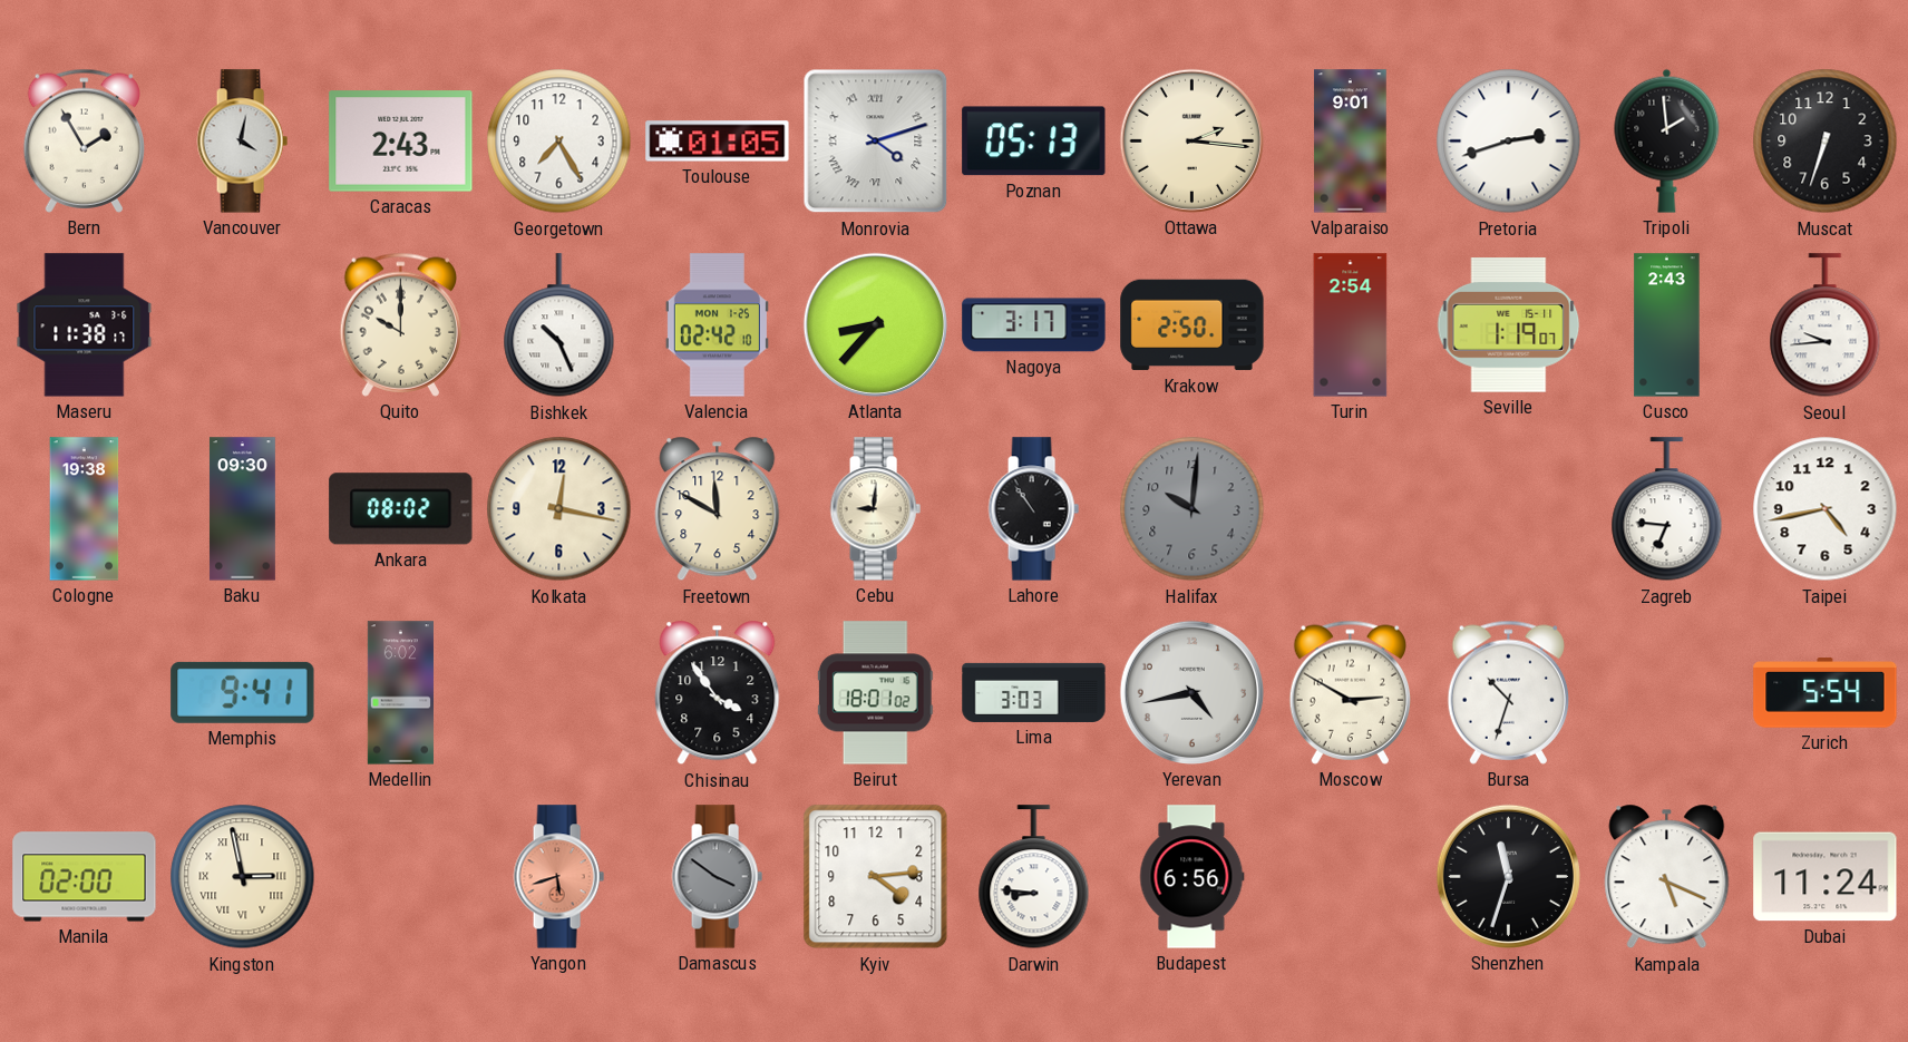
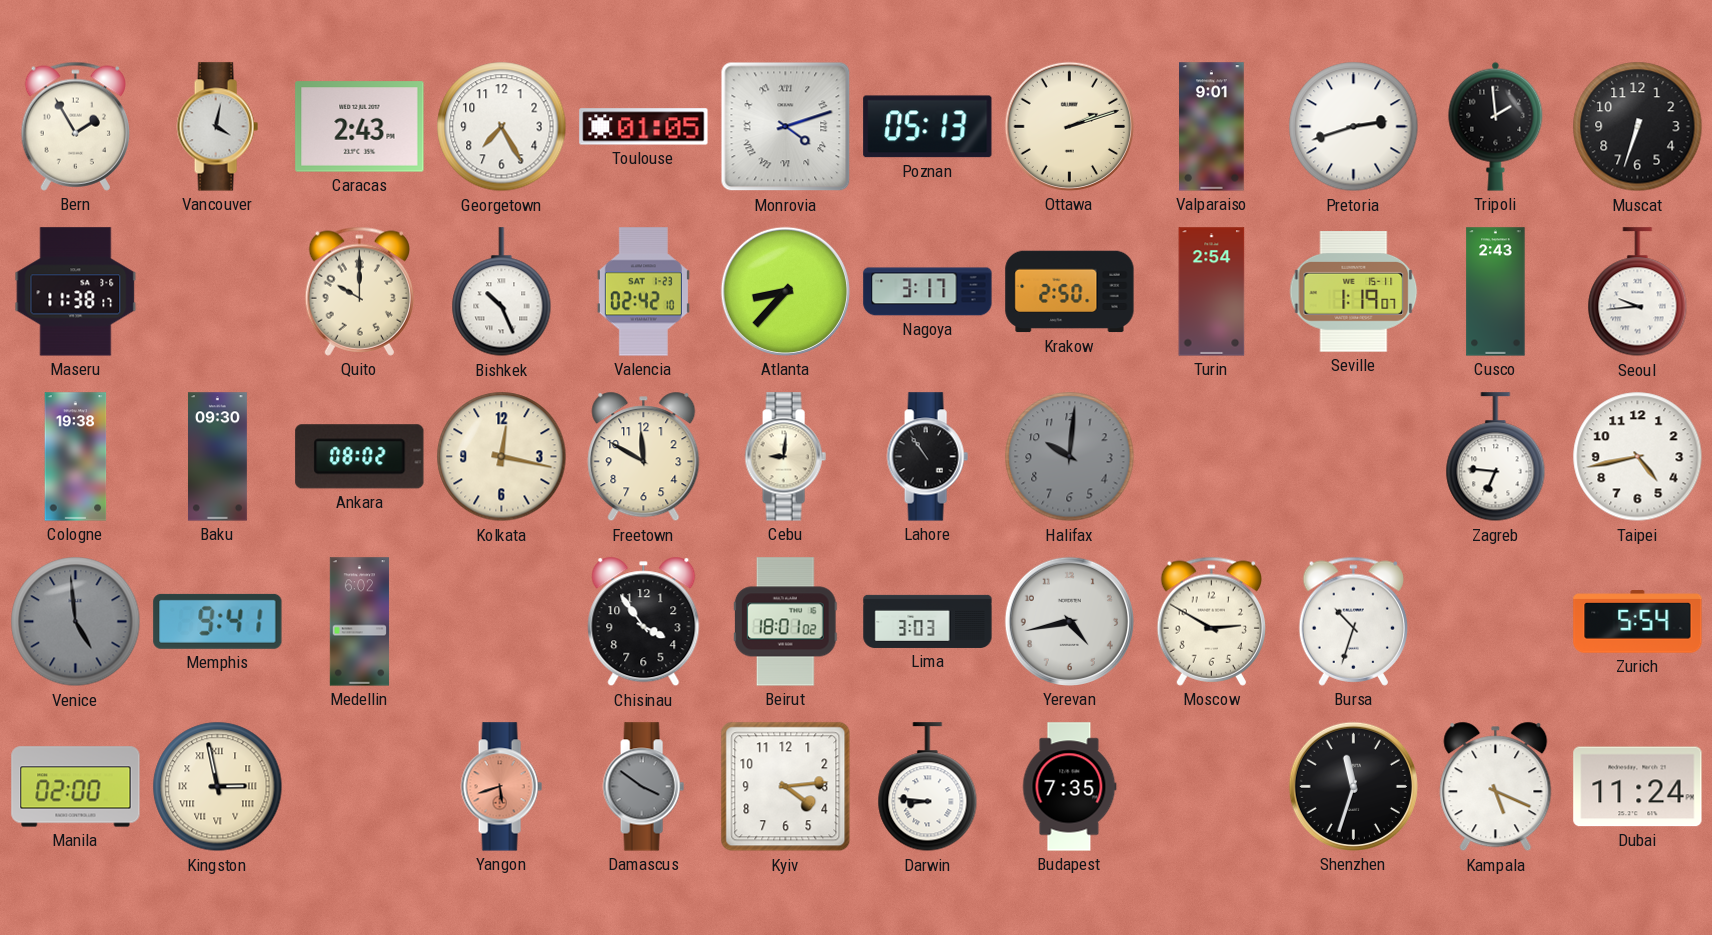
Ottawa: 2:16 -> 2:12
Valencia date: MON 1-25 -> SAT 1-23
Venice: none -> 4:59
Budapest: 6:56 -> 7:35
